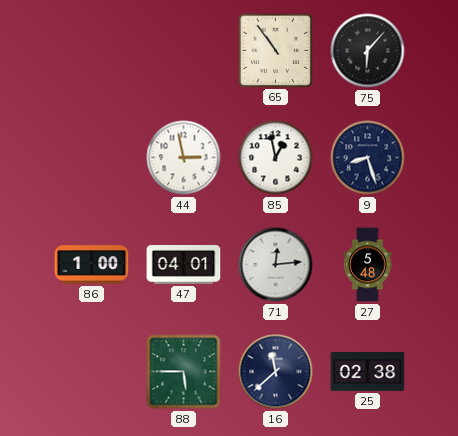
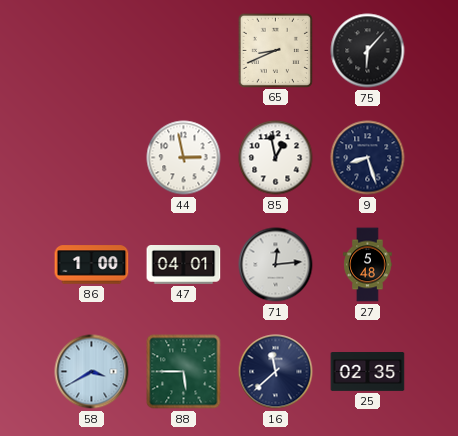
65: 10:54 -> 8:41
58: none -> 3:40
25: 02:38 -> 02:35
